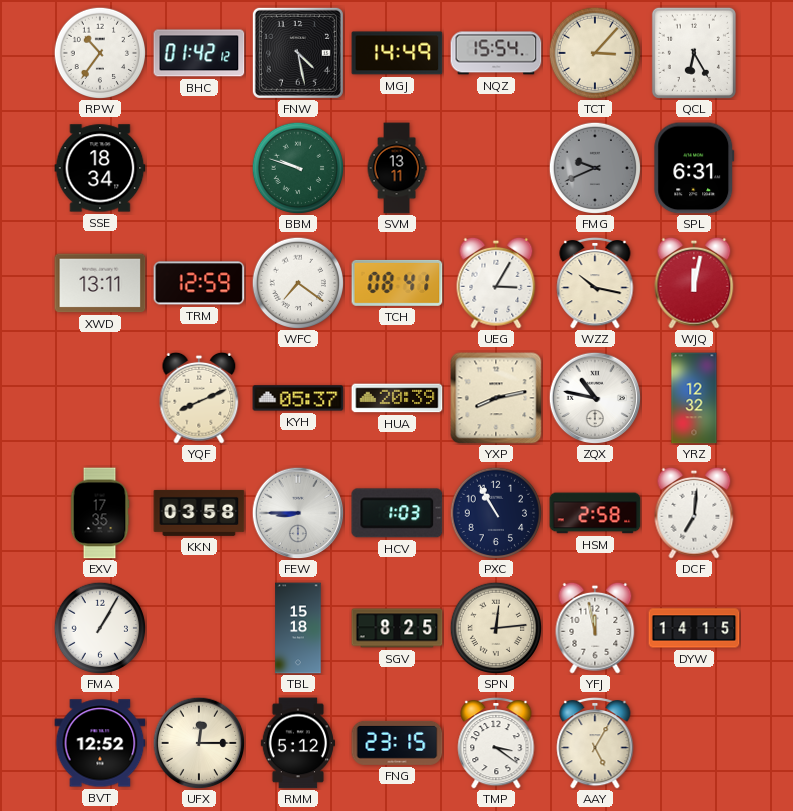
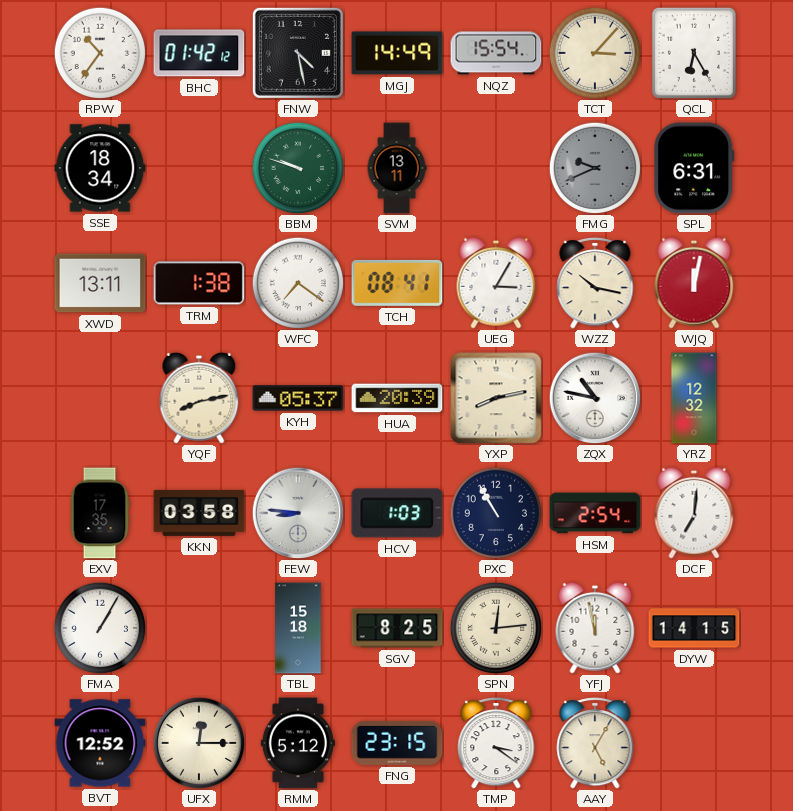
TRM: 12:59 -> 1:38
YQF: 8:11 -> 8:13
FEW: 8:45 -> 8:46
HSM: 2:58 -> 2:54
